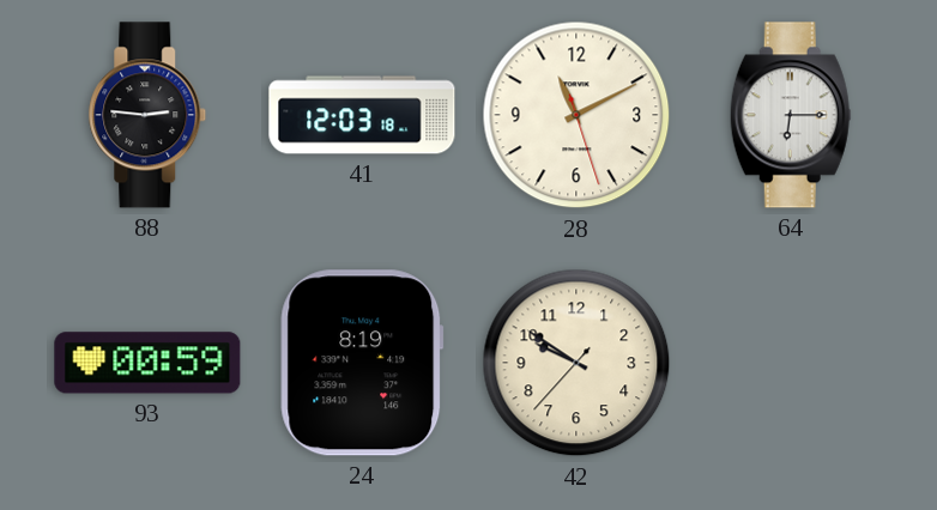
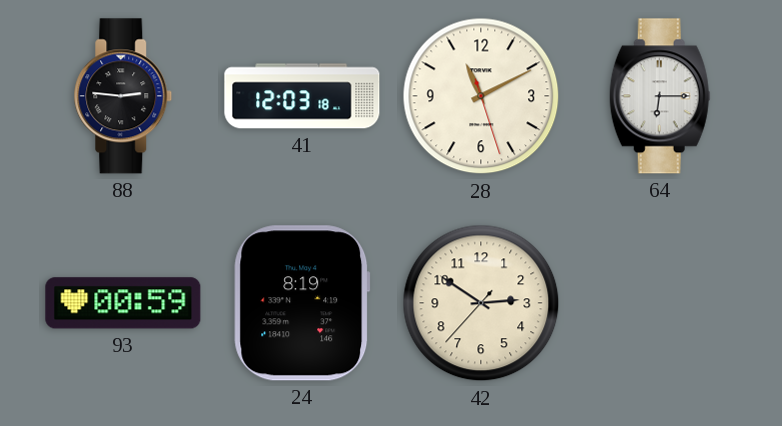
42: 9:50 -> 2:50
